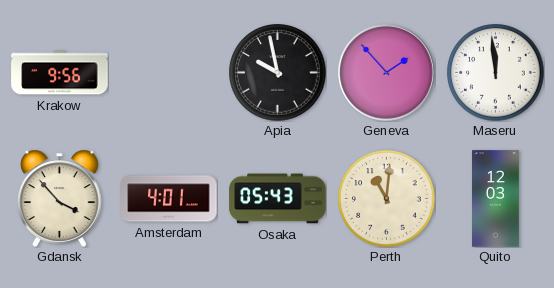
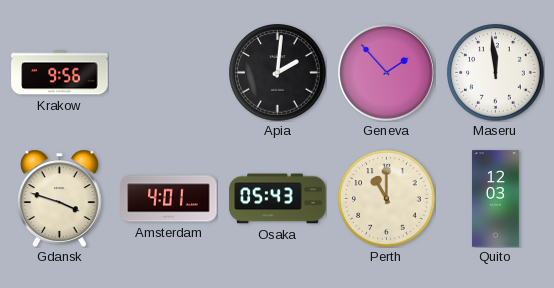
Apia: 9:58 -> 2:01
Gdansk: 3:53 -> 3:48
Perth: 11:01 -> 11:00
